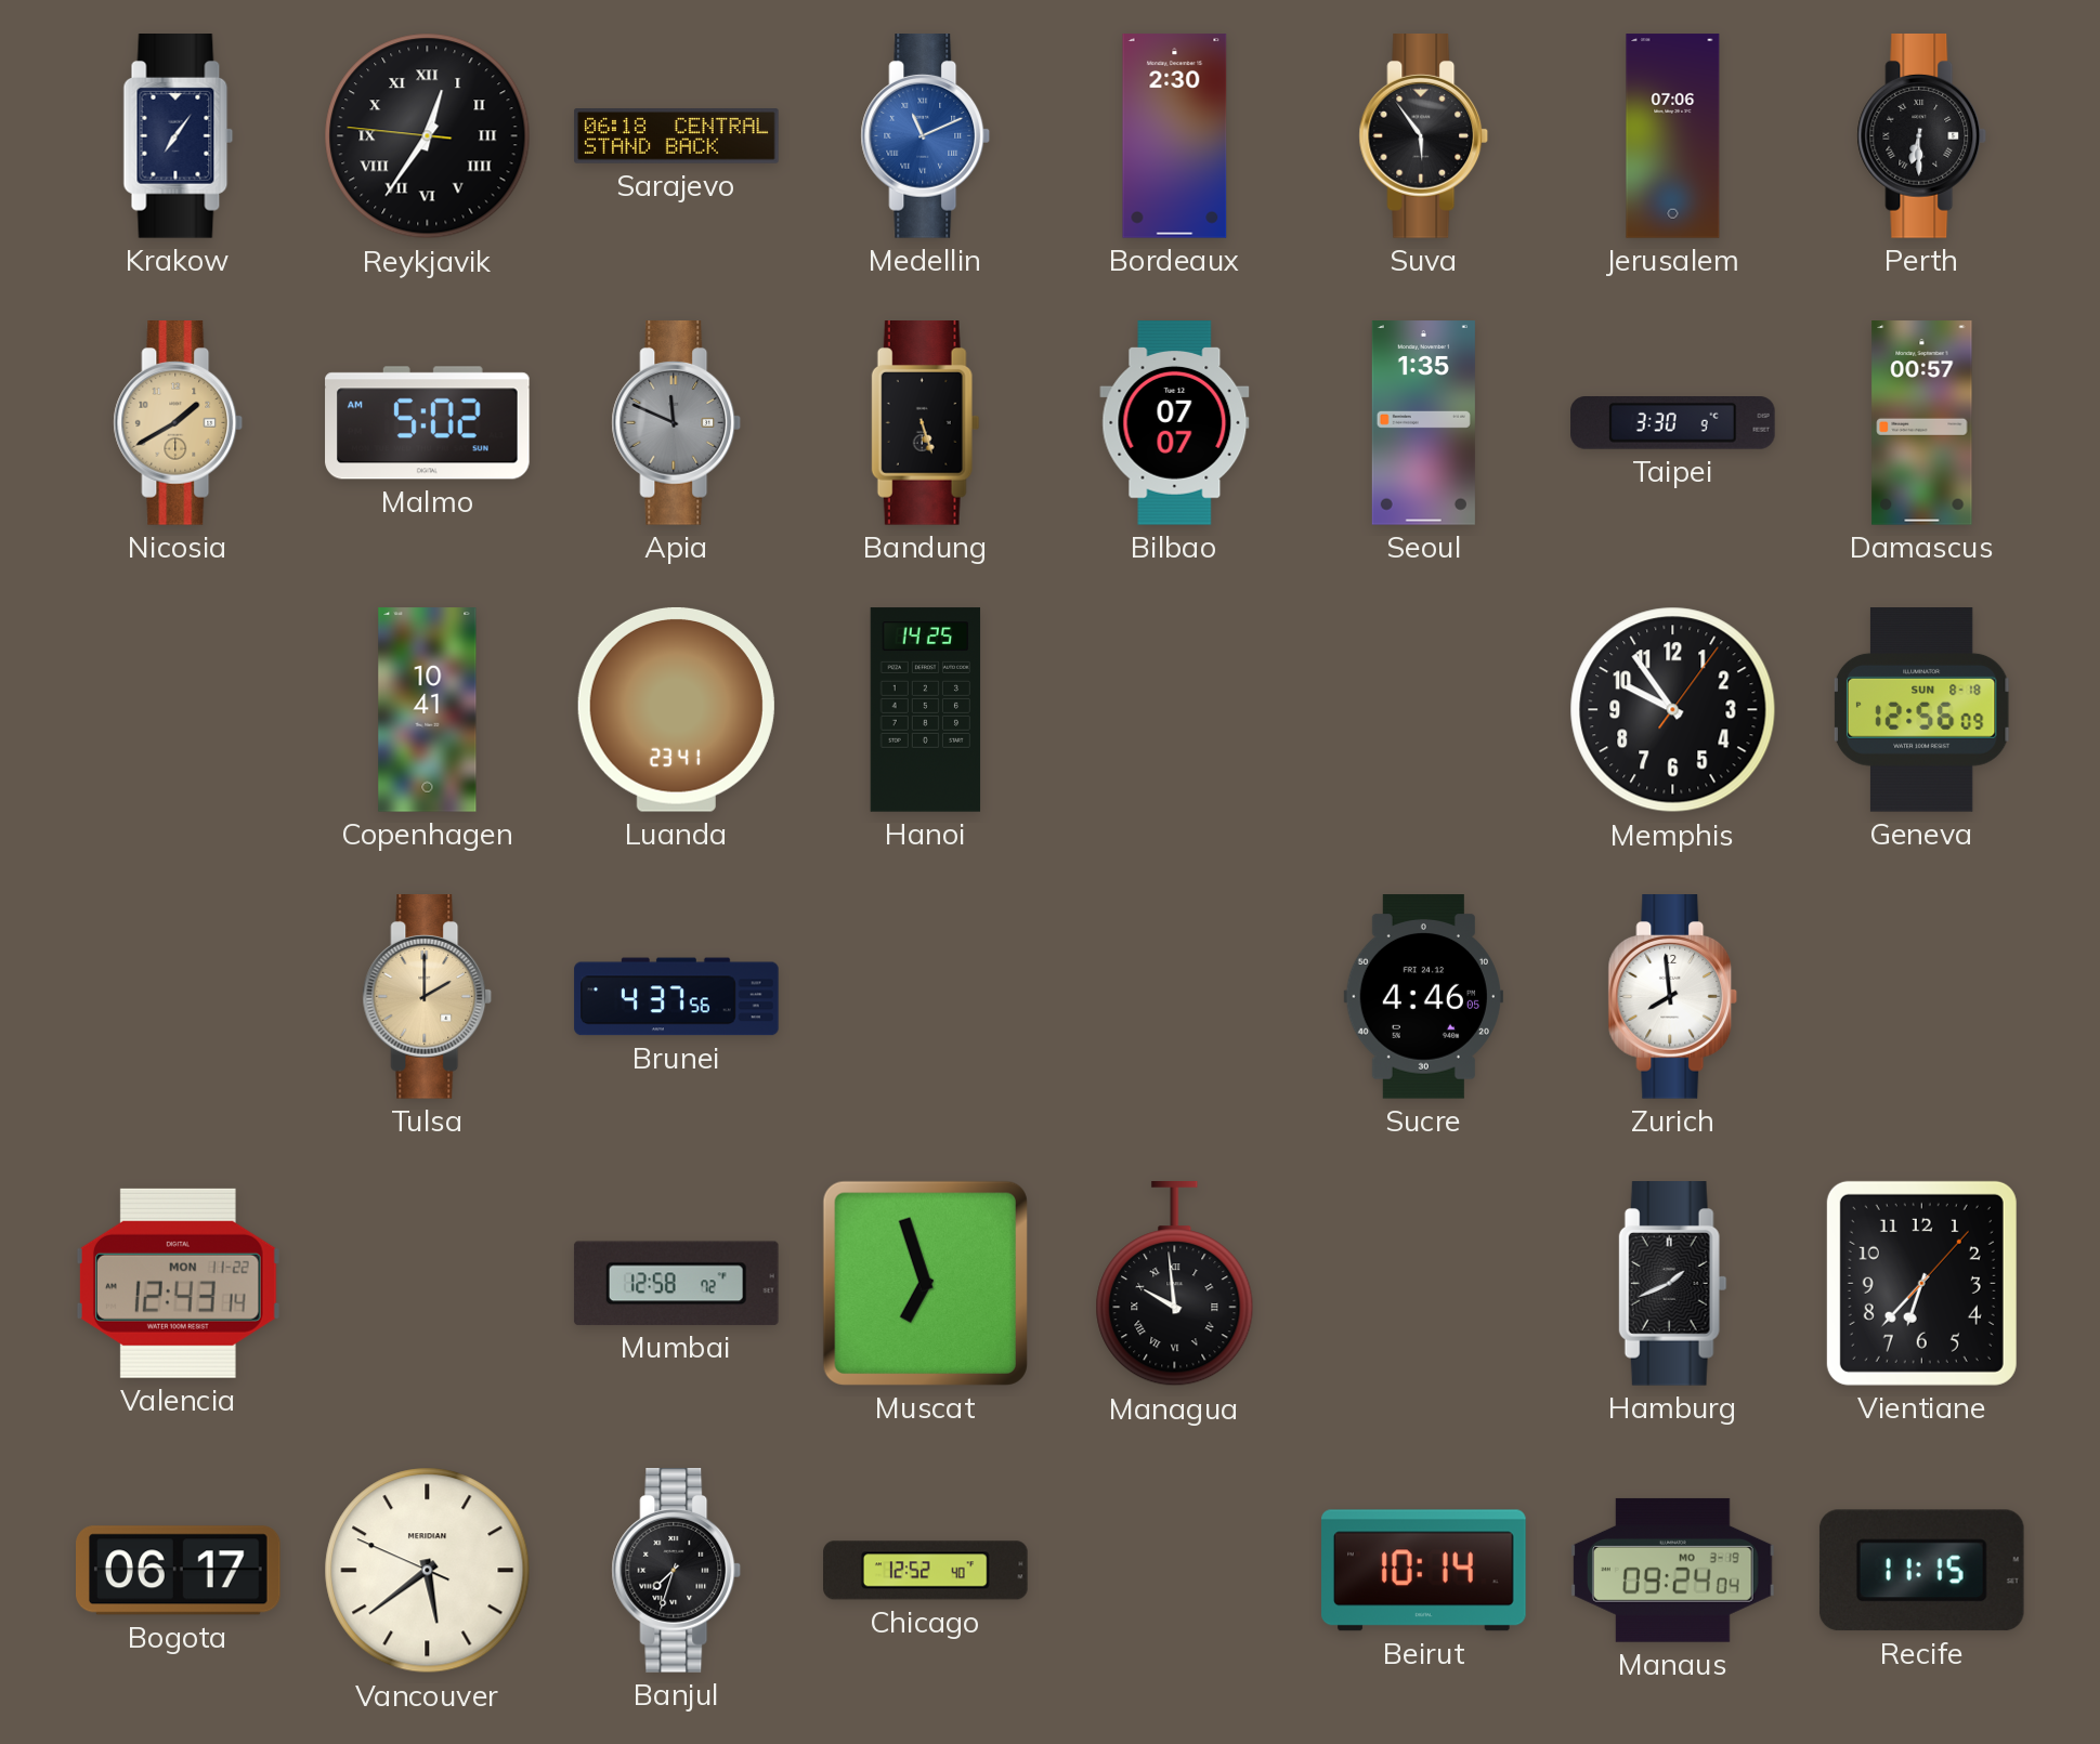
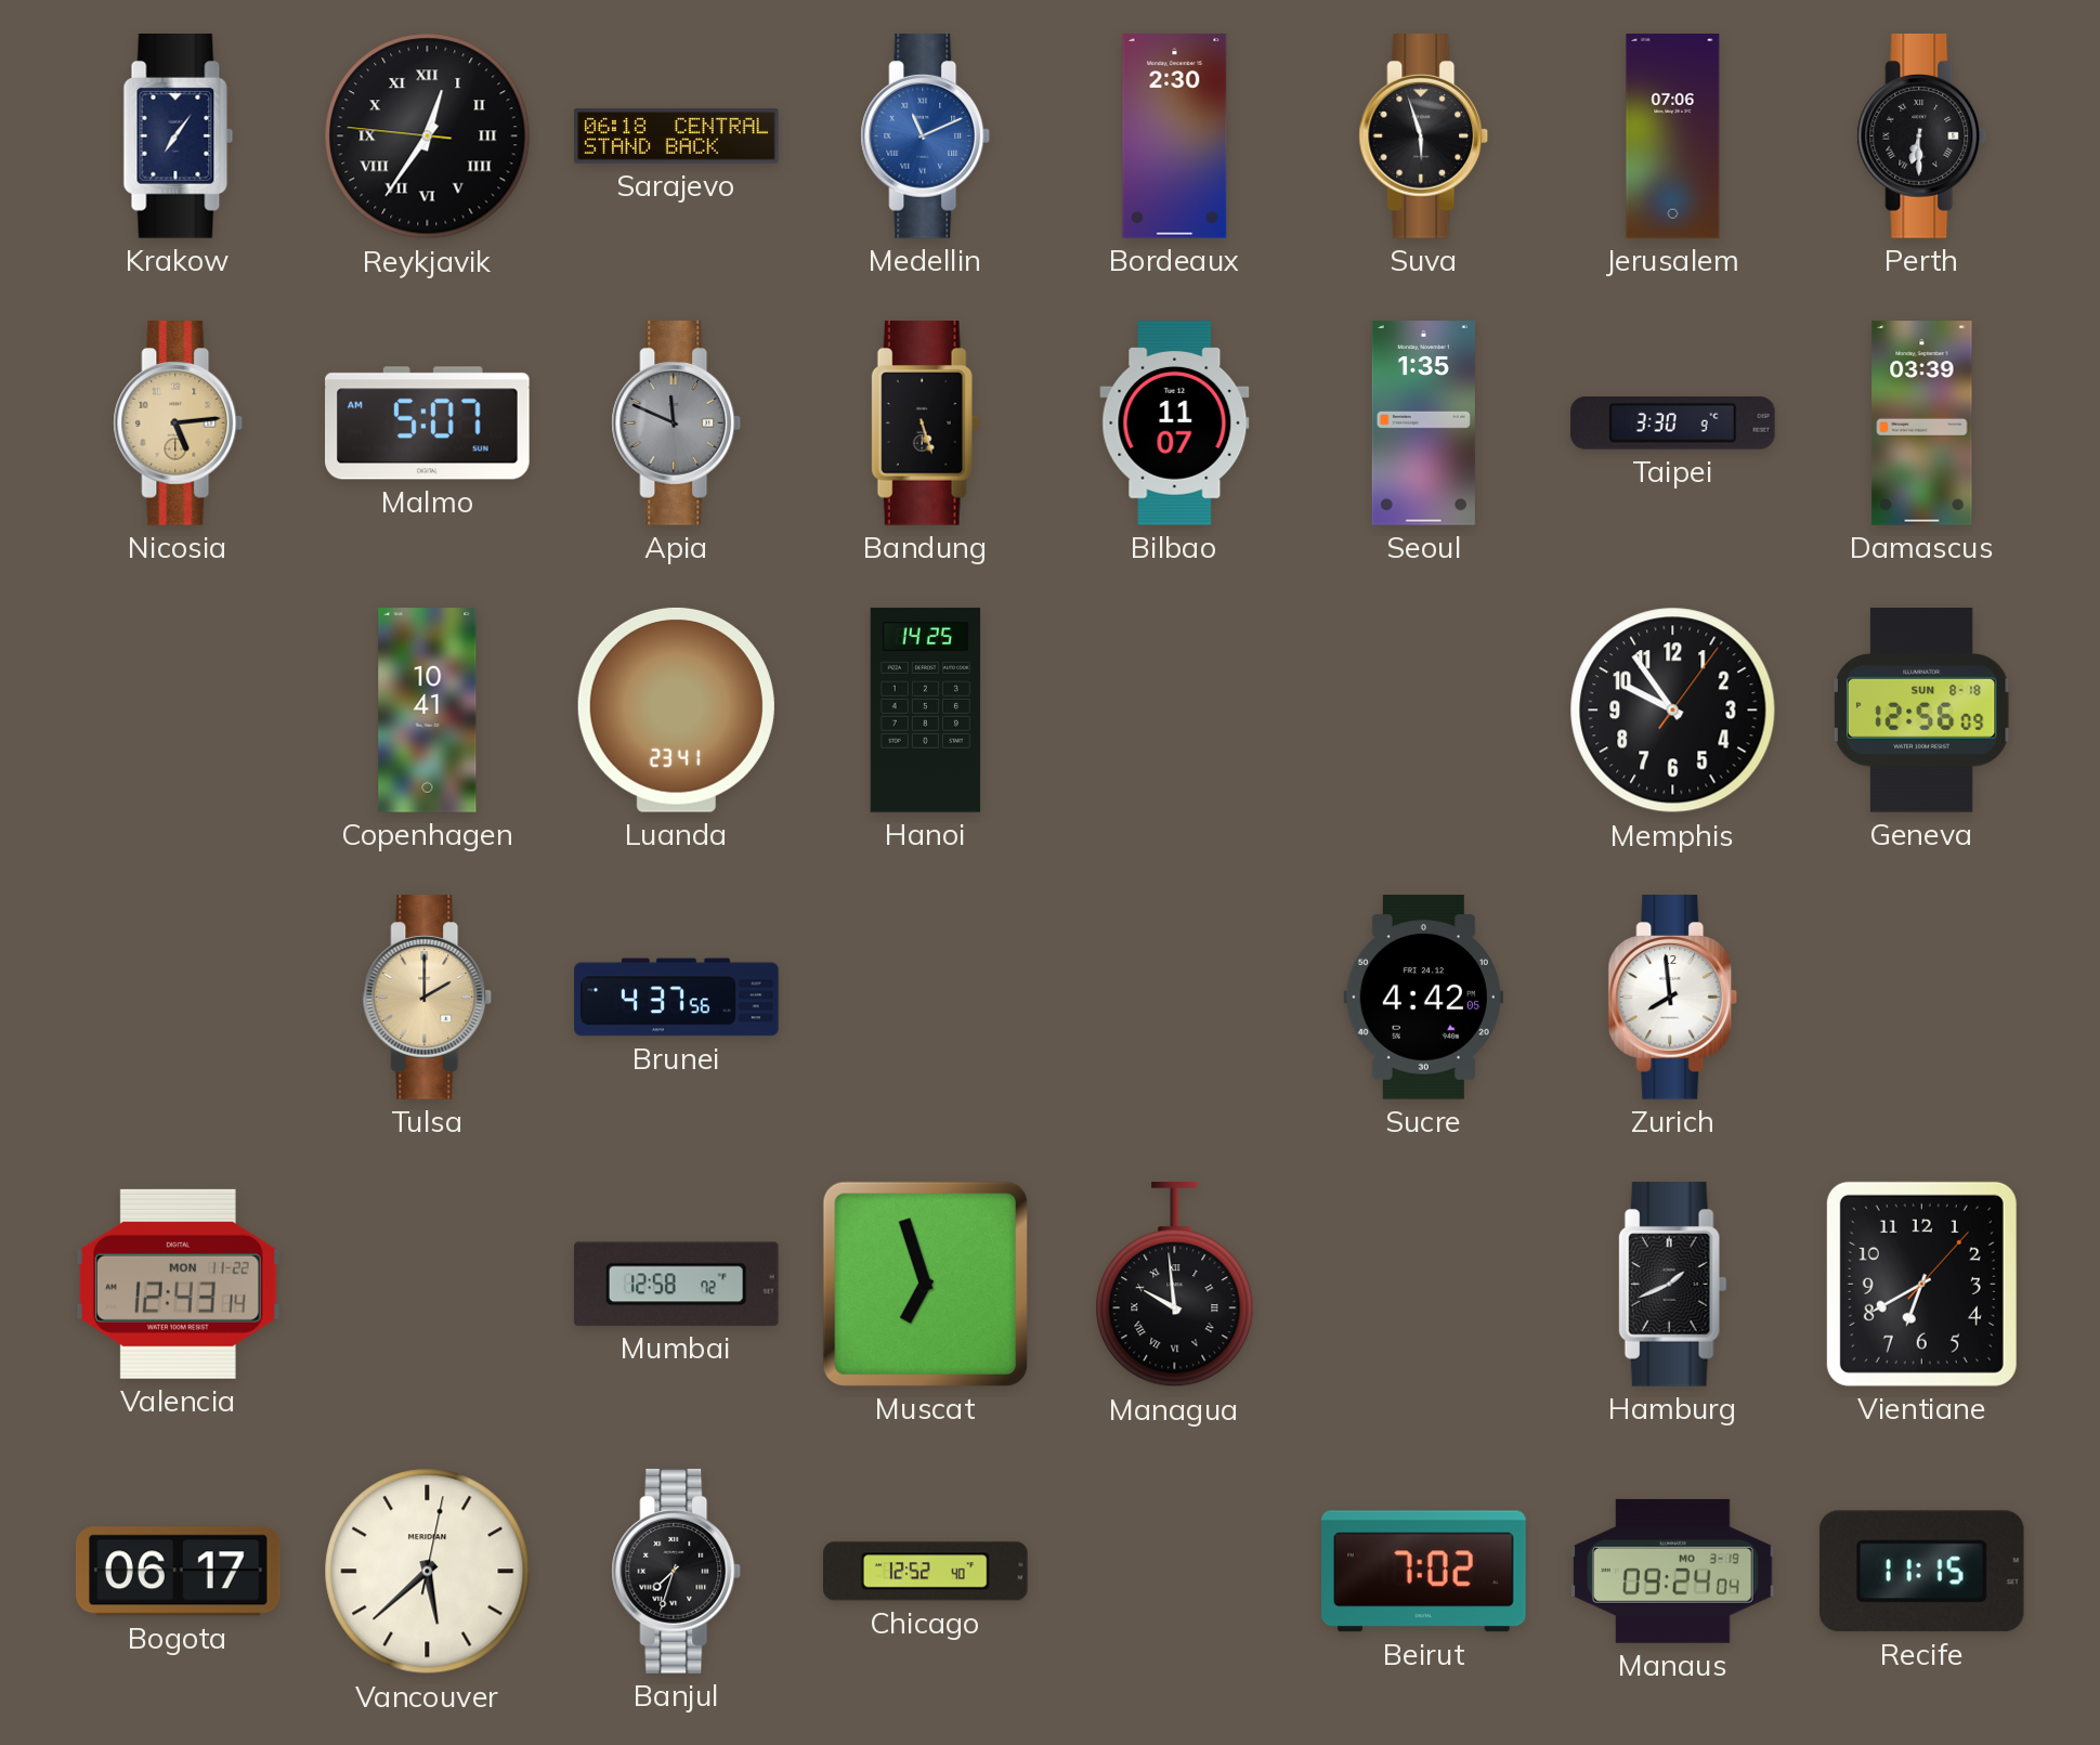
Suva: 5:54 -> 5:57
Nicosia: 1:40 -> 5:14
Malmo: 5:02 -> 5:07
Bilbao: 07:07 -> 11:07
Damascus: 00:57 -> 03:39
Sucre: 4:46 -> 4:42
Vientiane: 6:37 -> 6:40
Vancouver: 5:38:49 -> 5:38:02
Beirut: 10:14 -> 7:02
